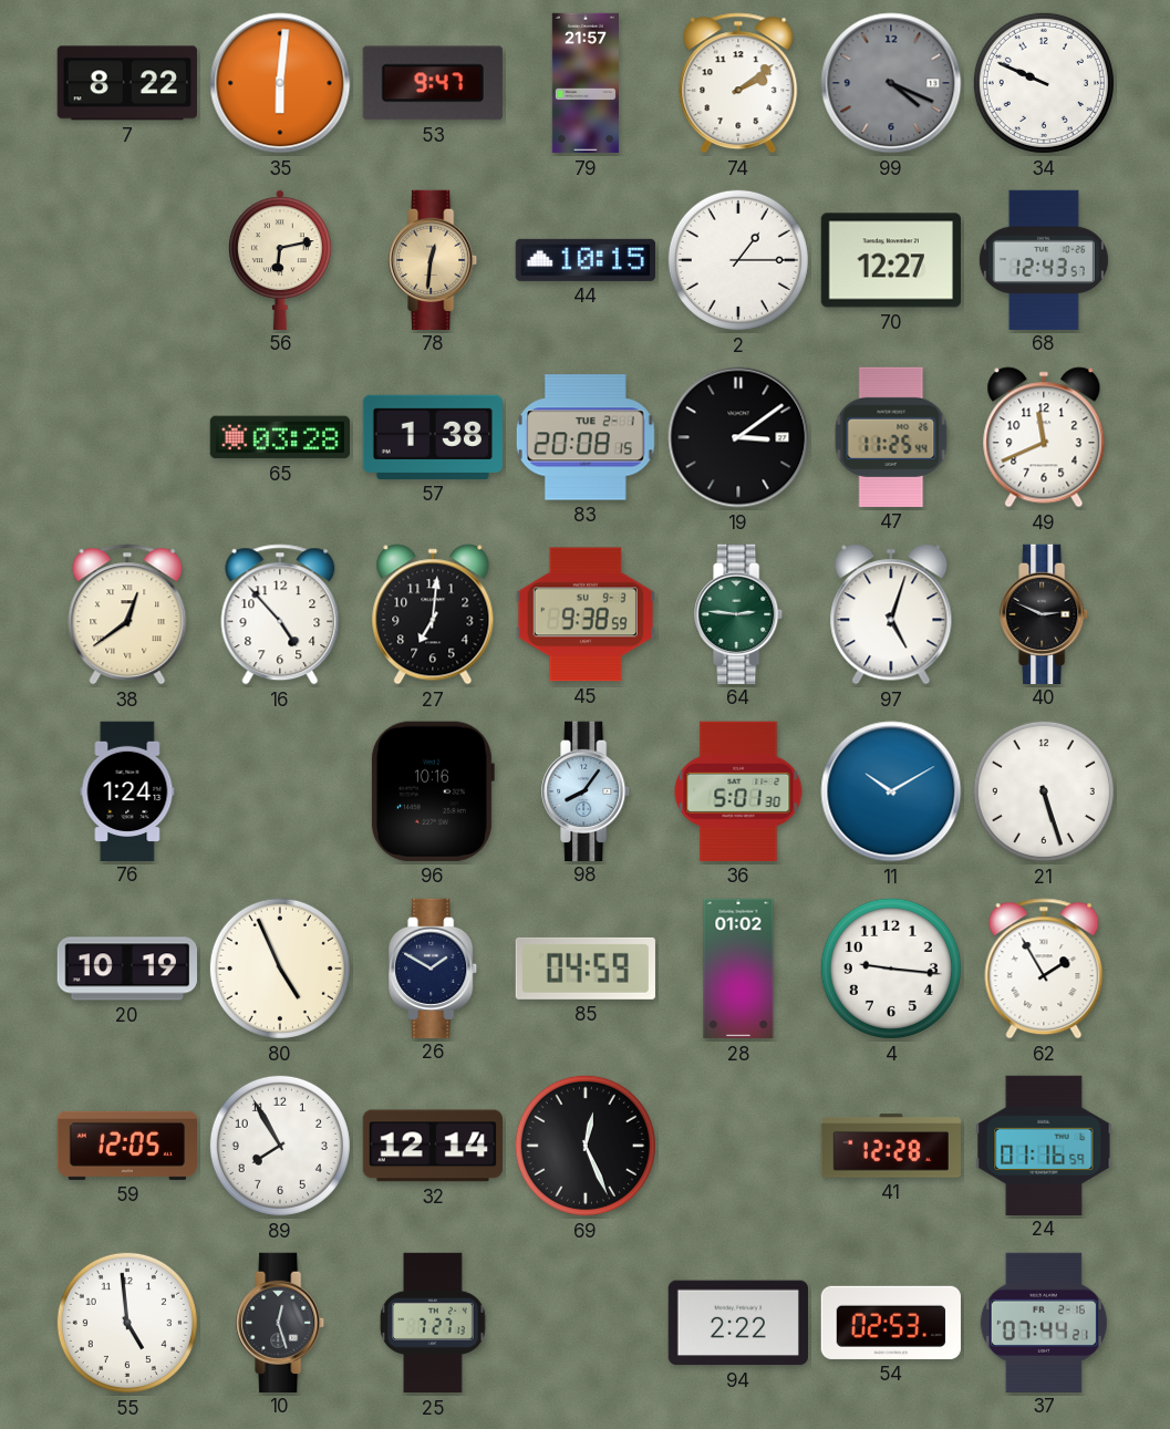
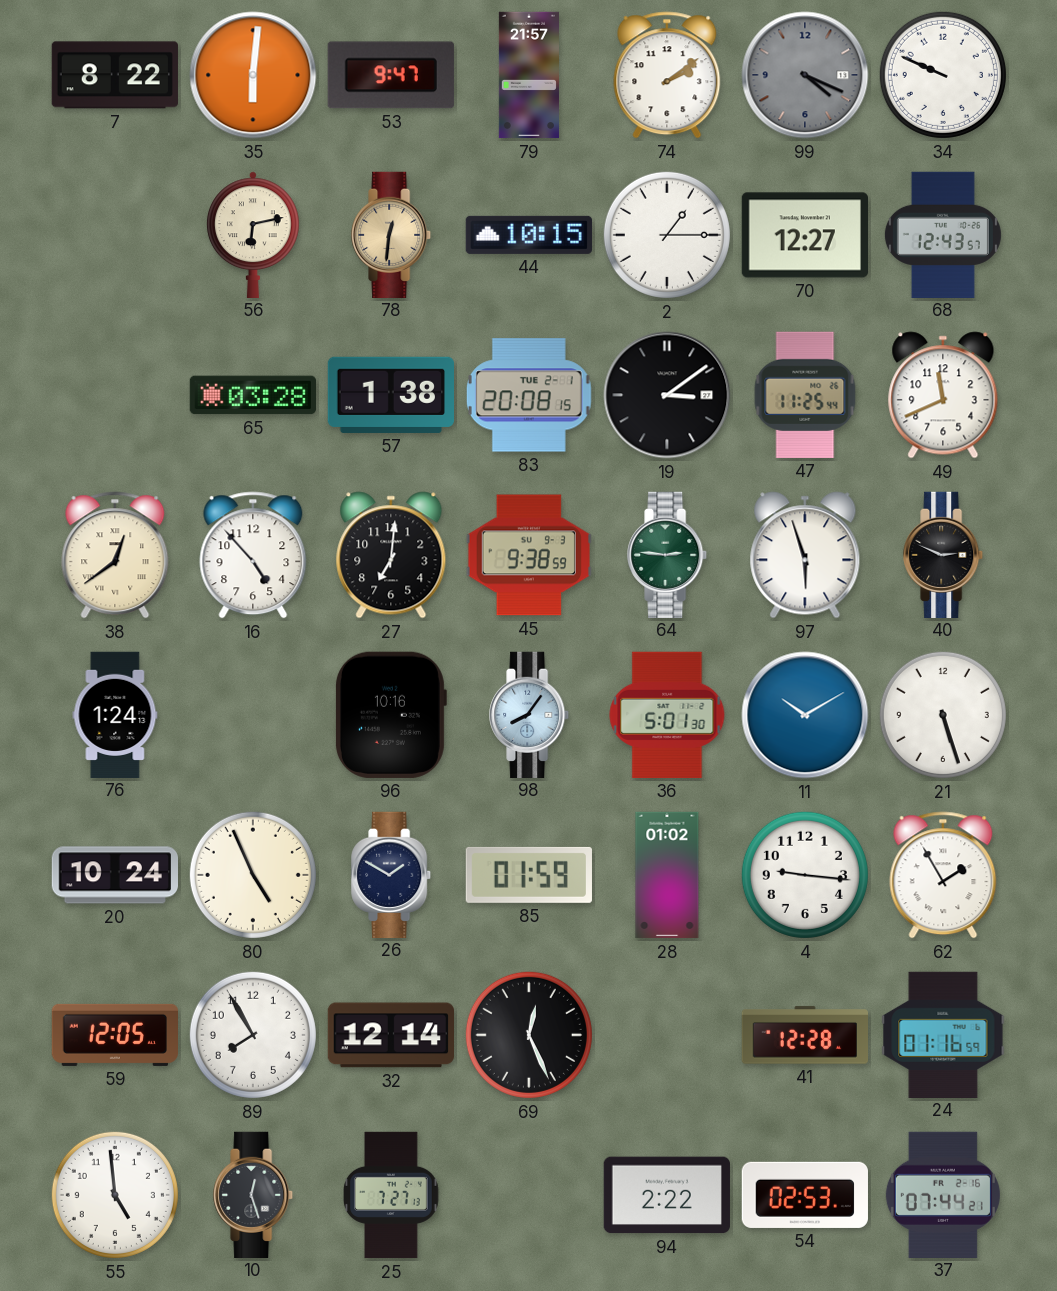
97: 5:03 -> 5:57
20: 10:19 -> 10:24
85: 04:59 -> 01:59
